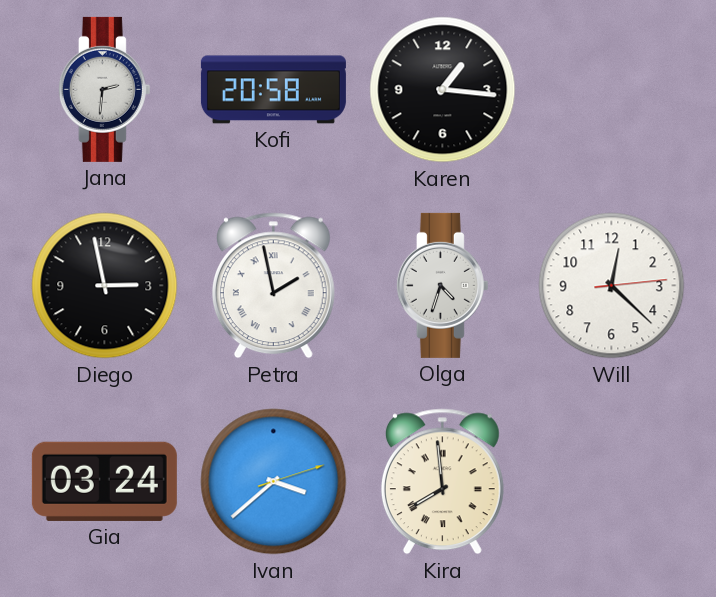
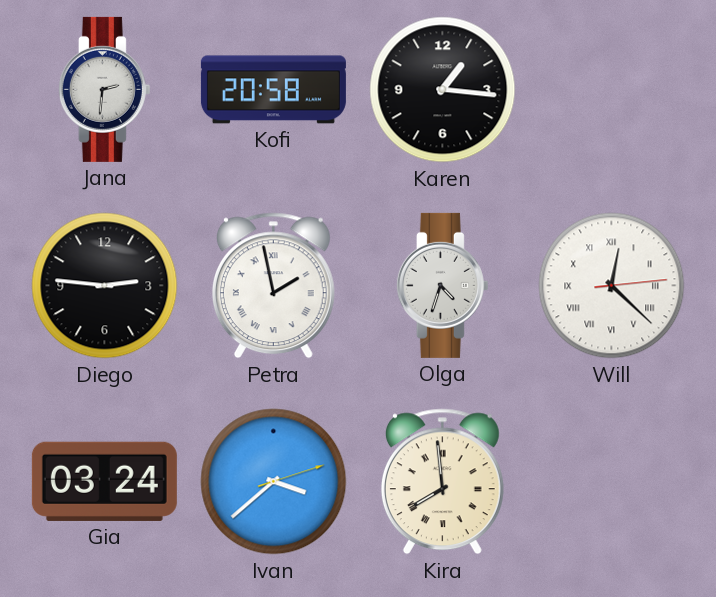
Diego: 2:58 -> 2:46
Will numerals: Arabic -> Roman
